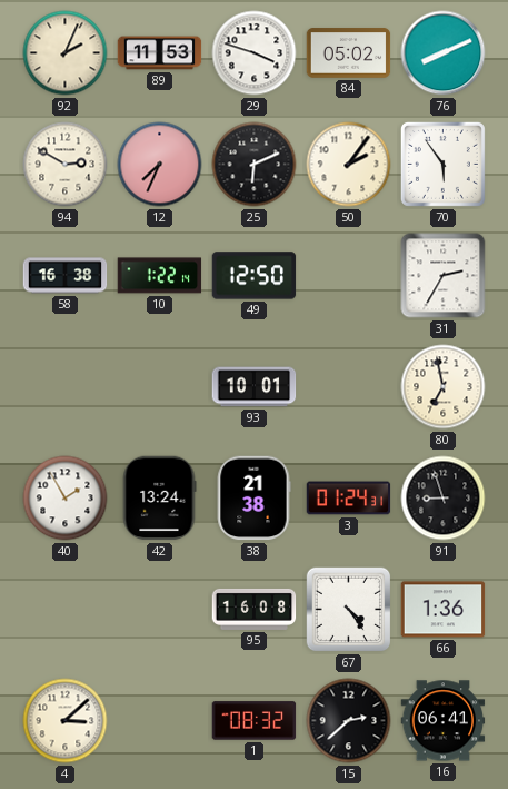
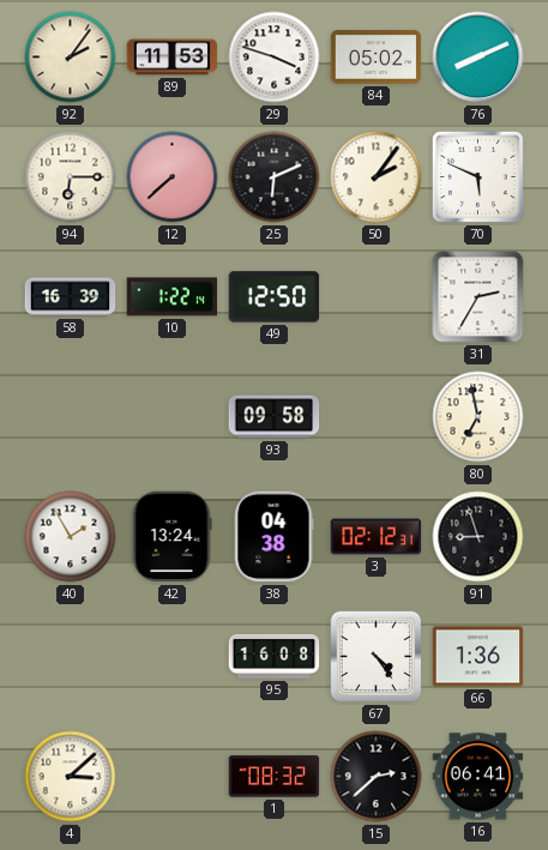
92: 2:04 -> 2:06
94: 2:50 -> 6:15
12: 7:34 -> 7:38
70: 5:54 -> 5:49
58: 16:38 -> 16:39
93: 10:01 -> 09:58
38: 21:38 -> 04:38
3: 01:24 -> 02:12
